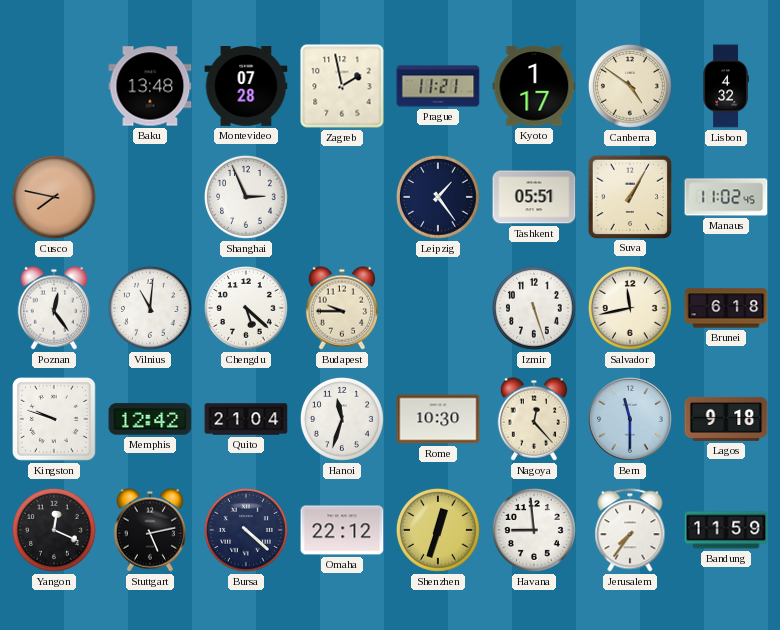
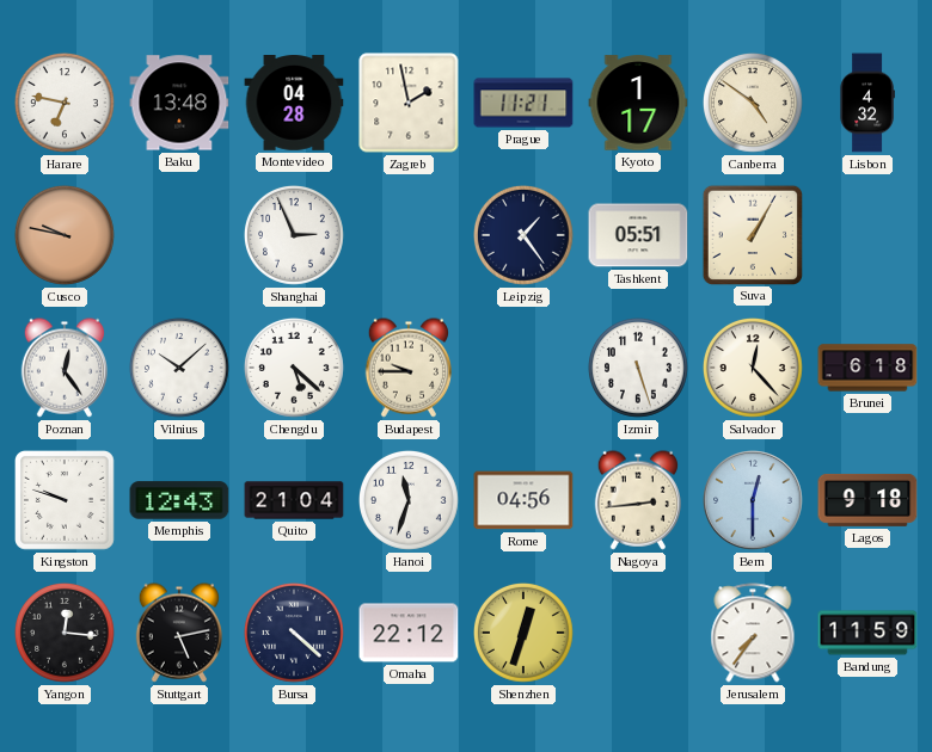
Harare: none -> 6:47
Montevideo: 07:28 -> 04:28
Cusco: 7:47 -> 9:47
Manaus: 11:02 -> none
Vilnius: 11:01 -> 10:08
Salvador: 11:43 -> 12:23
Memphis: 12:42 -> 12:43
Rome: 10:30 -> 04:56
Nagoya: 12:23 -> 2:44
Bern: 11:30 -> 12:30
Yangon: 12:19 -> 12:16
Havana: 8:59 -> none
